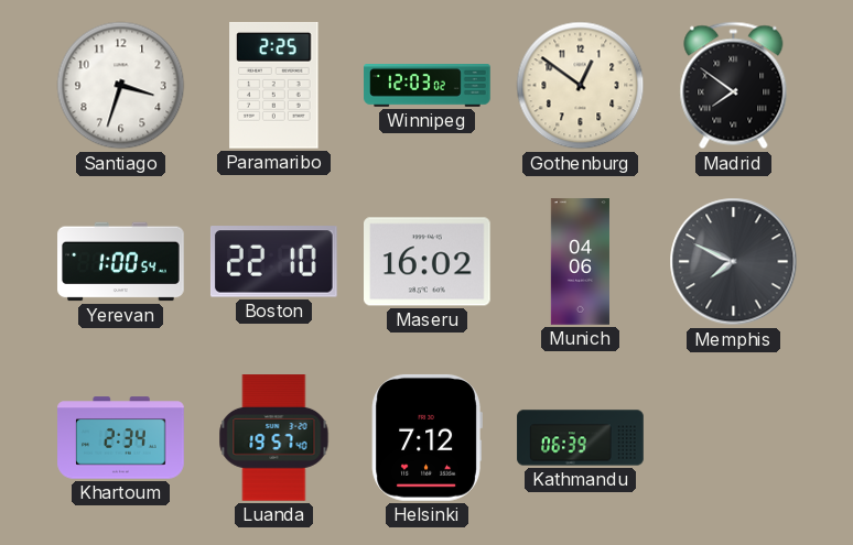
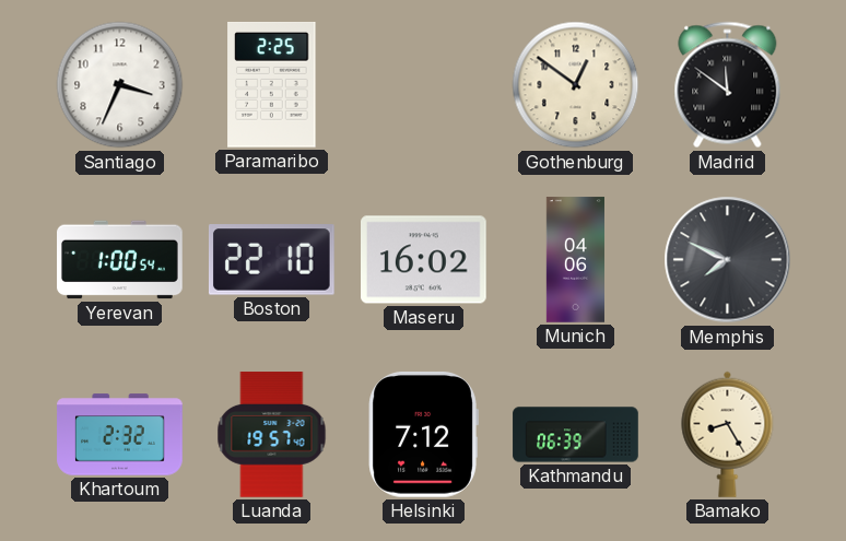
Santiago: 3:33 -> 3:34
Winnipeg: 12:03 -> none
Madrid: 7:51 -> 11:51
Khartoum: 2:34 -> 2:32
Bamako: none -> 8:25
